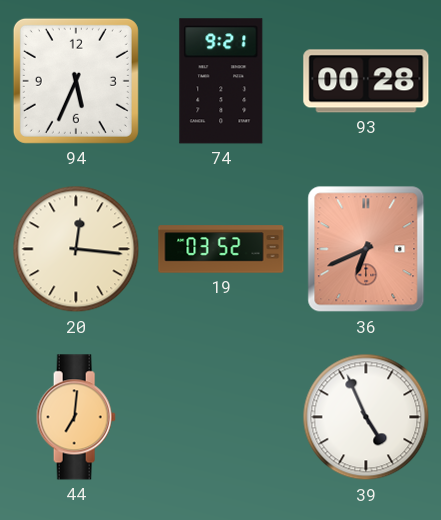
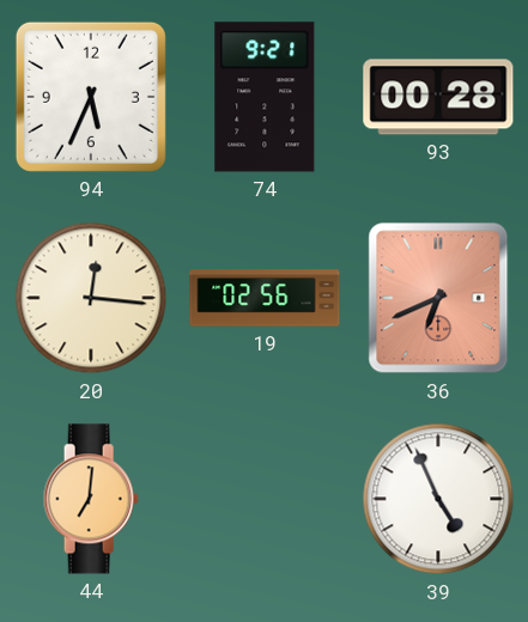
19: 03:52 -> 02:56
